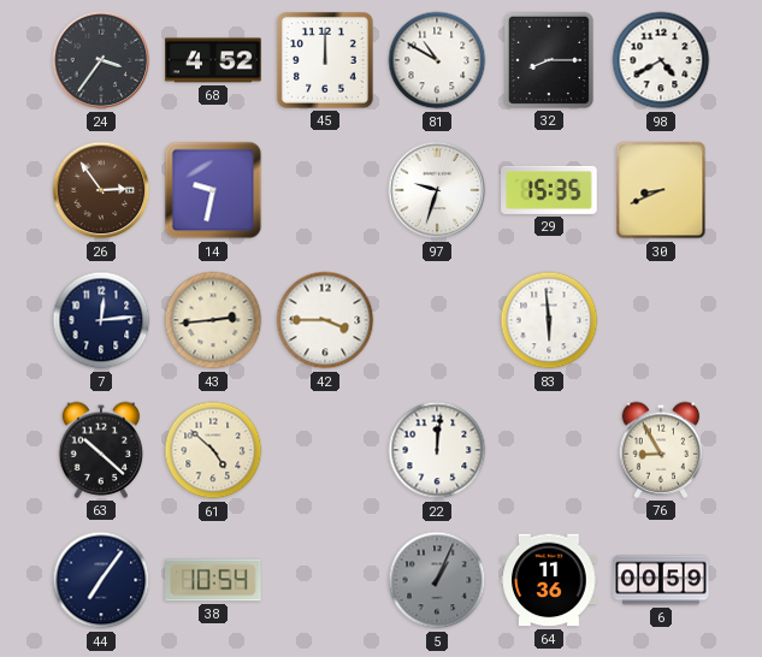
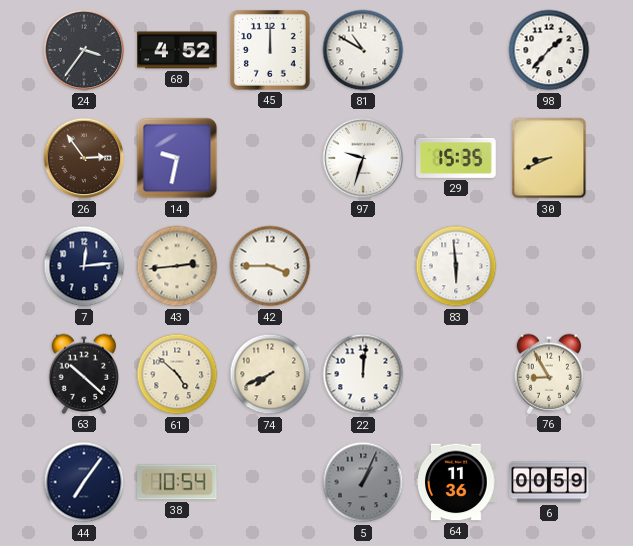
32: 8:15 -> none
98: 4:40 -> 1:37
74: none -> 7:41
